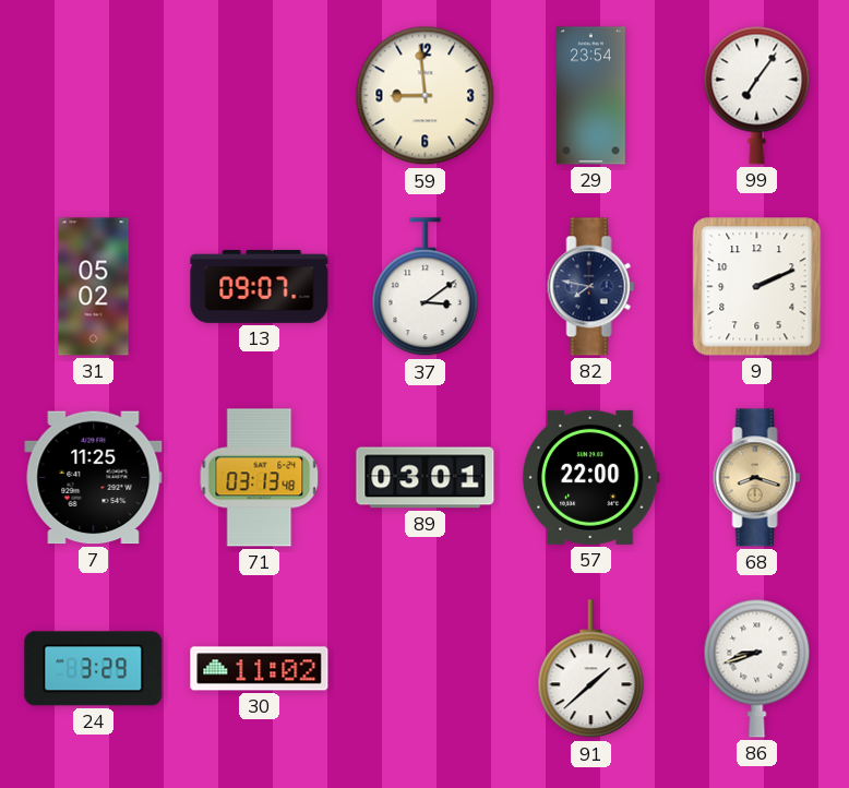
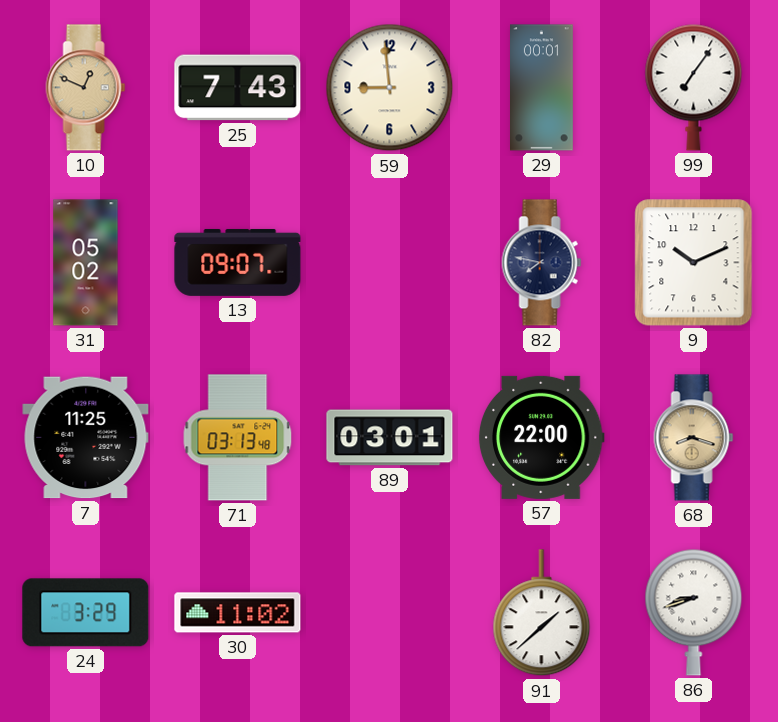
10: none -> 12:49
25: none -> 7:43
29: 23:54 -> 00:01
37: 3:09 -> none
9: 2:11 -> 10:11
